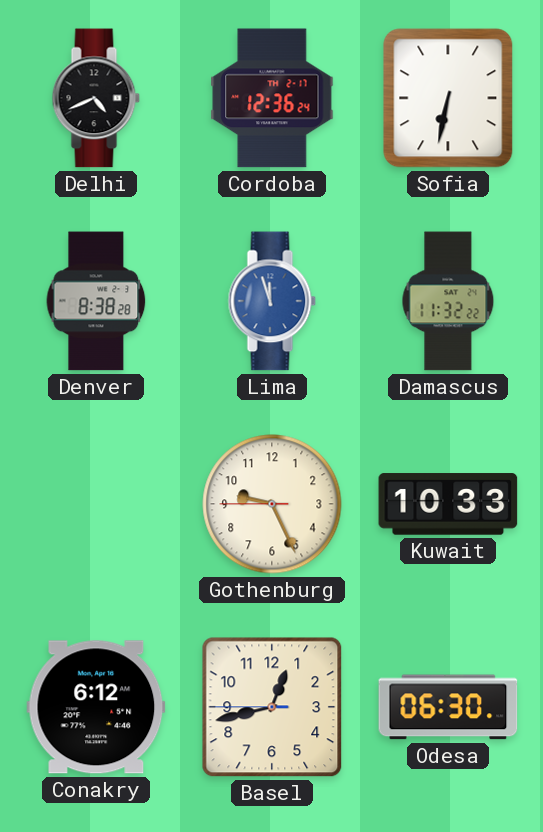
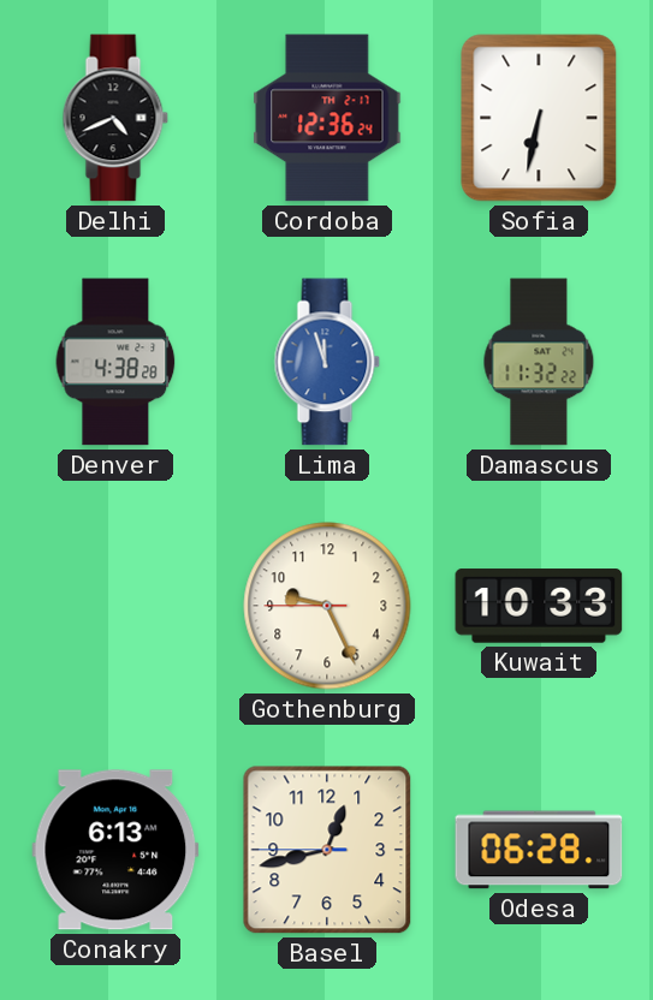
Denver: 8:38 -> 4:38
Conakry: 6:12 -> 6:13
Odesa: 06:30 -> 06:28
